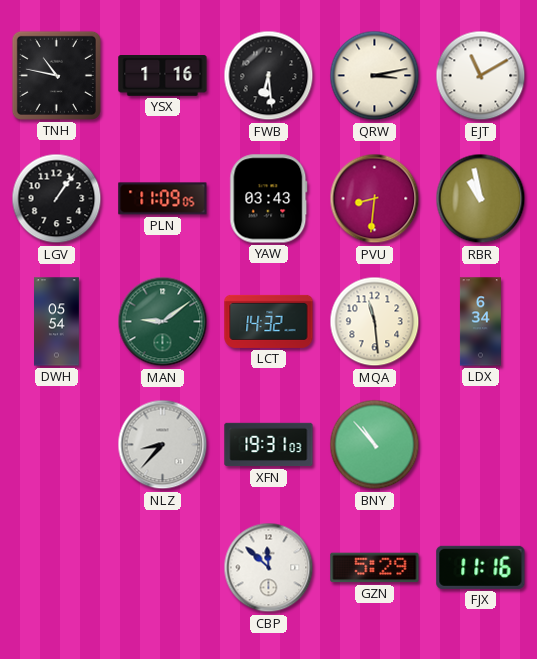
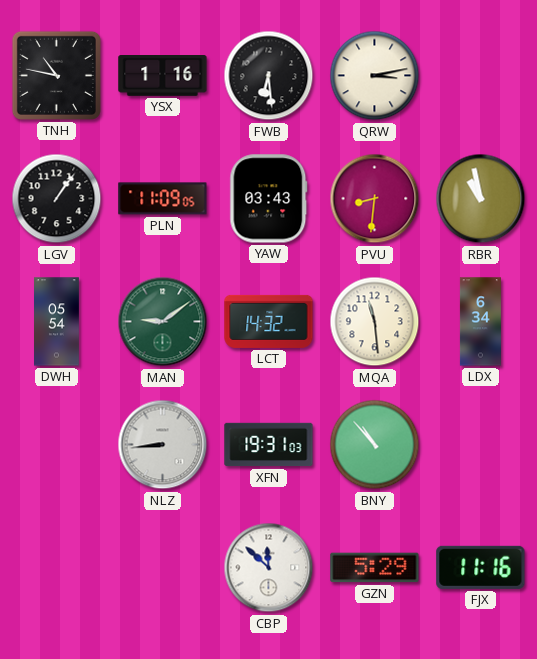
EJT: 11:10 -> none
NLZ: 8:37 -> 8:44
